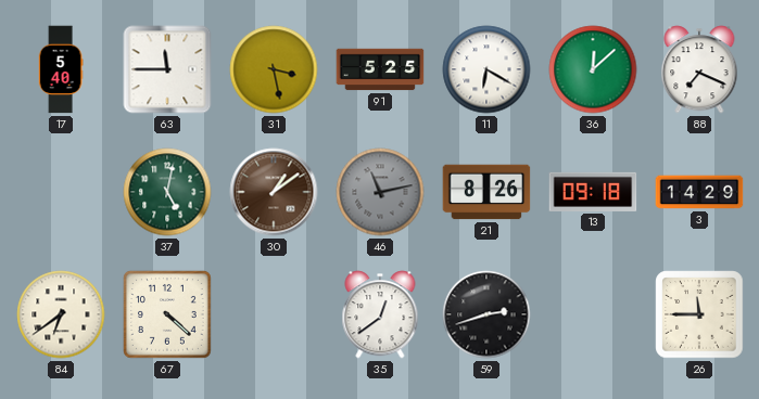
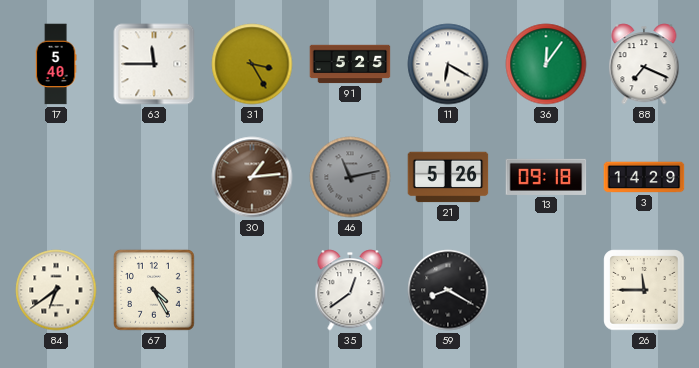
31: 3:28 -> 3:25
36: 12:08 -> 12:06
37: 5:02 -> none
30: 1:09 -> 1:14
21: 8:26 -> 5:26
67: 4:22 -> 4:25
59: 2:42 -> 8:20
